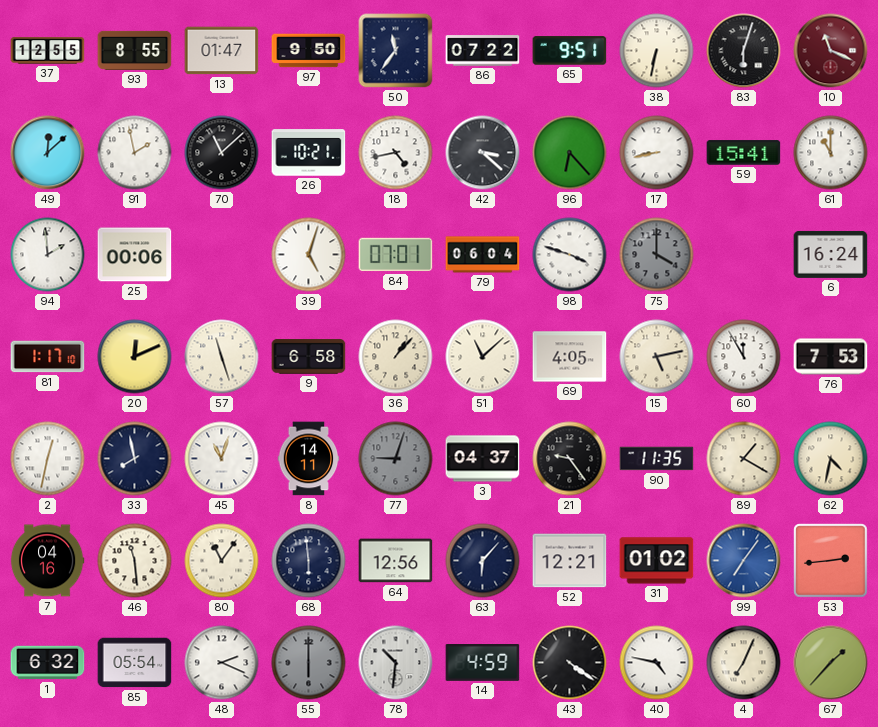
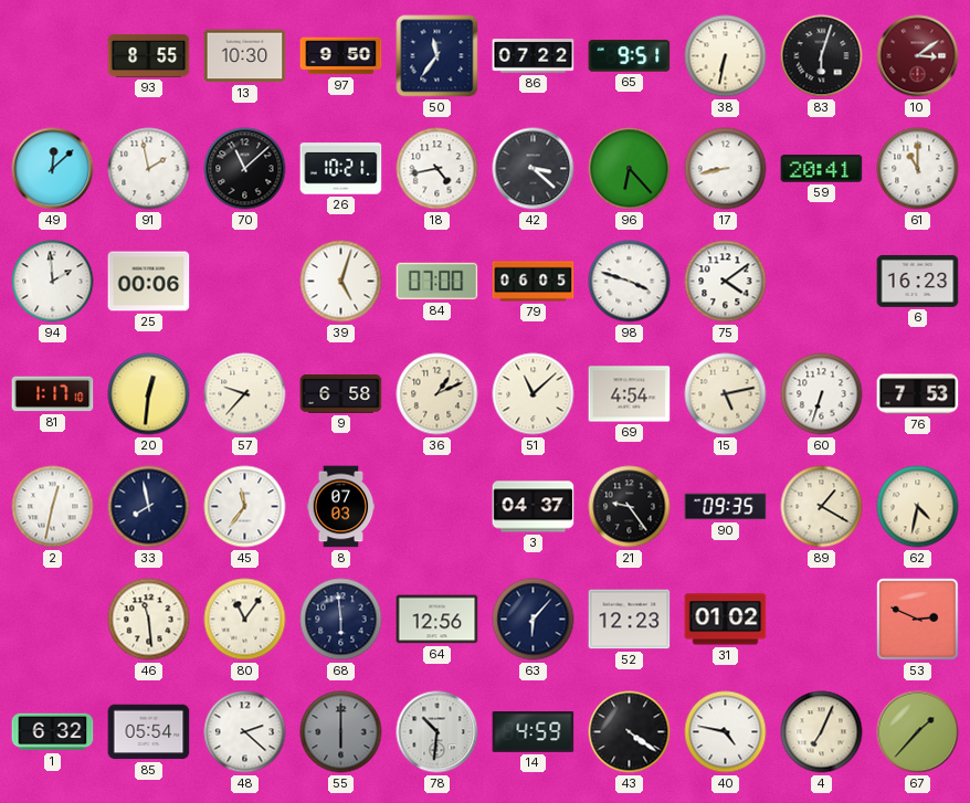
37: 12:55 -> none
13: 01:47 -> 10:30
10: 11:19 -> 3:09
59: 15:41 -> 20:41
84: 07:01 -> 07:00
79: 06:04 -> 06:05
75: 4:00 -> 4:09
75 dial: grey -> white
6: 16:24 -> 16:23
20: 12:11 -> 12:31
57: 11:27 -> 9:37
36: 1:07 -> 1:11
69: 4:05 -> 4:54
60: 11:55 -> 6:33
45: 11:03 -> 11:36
8: 14:11 -> 07:03
77: 9:03 -> none
90: 11:35 -> 09:35
7: 04:16 -> none
52: 12:21 -> 12:23
99: 7:06 -> none
53: 2:44 -> 2:49
48: 2:19 -> 2:22
